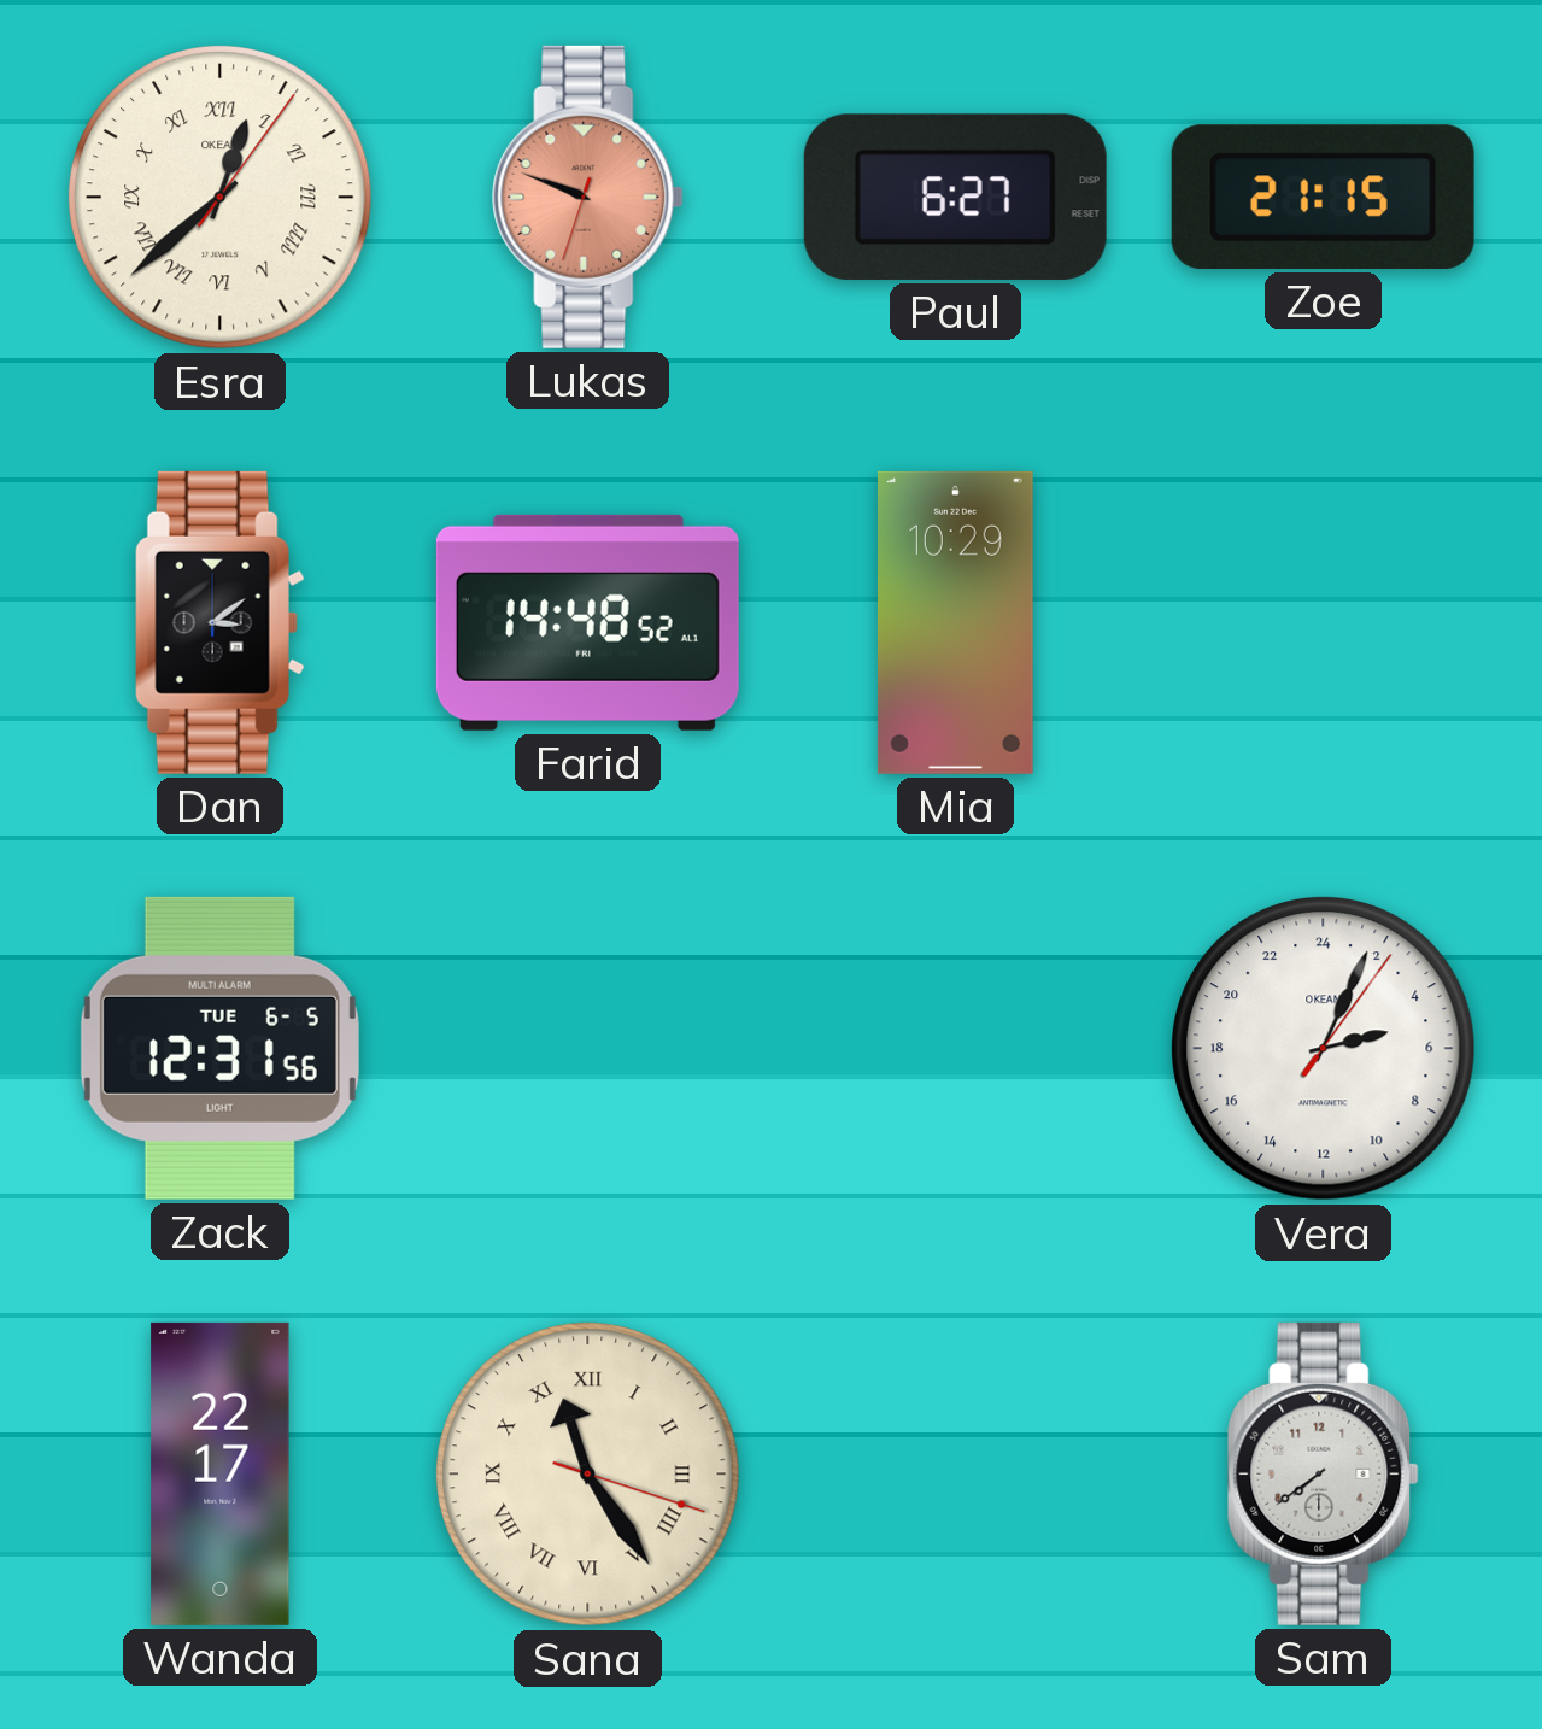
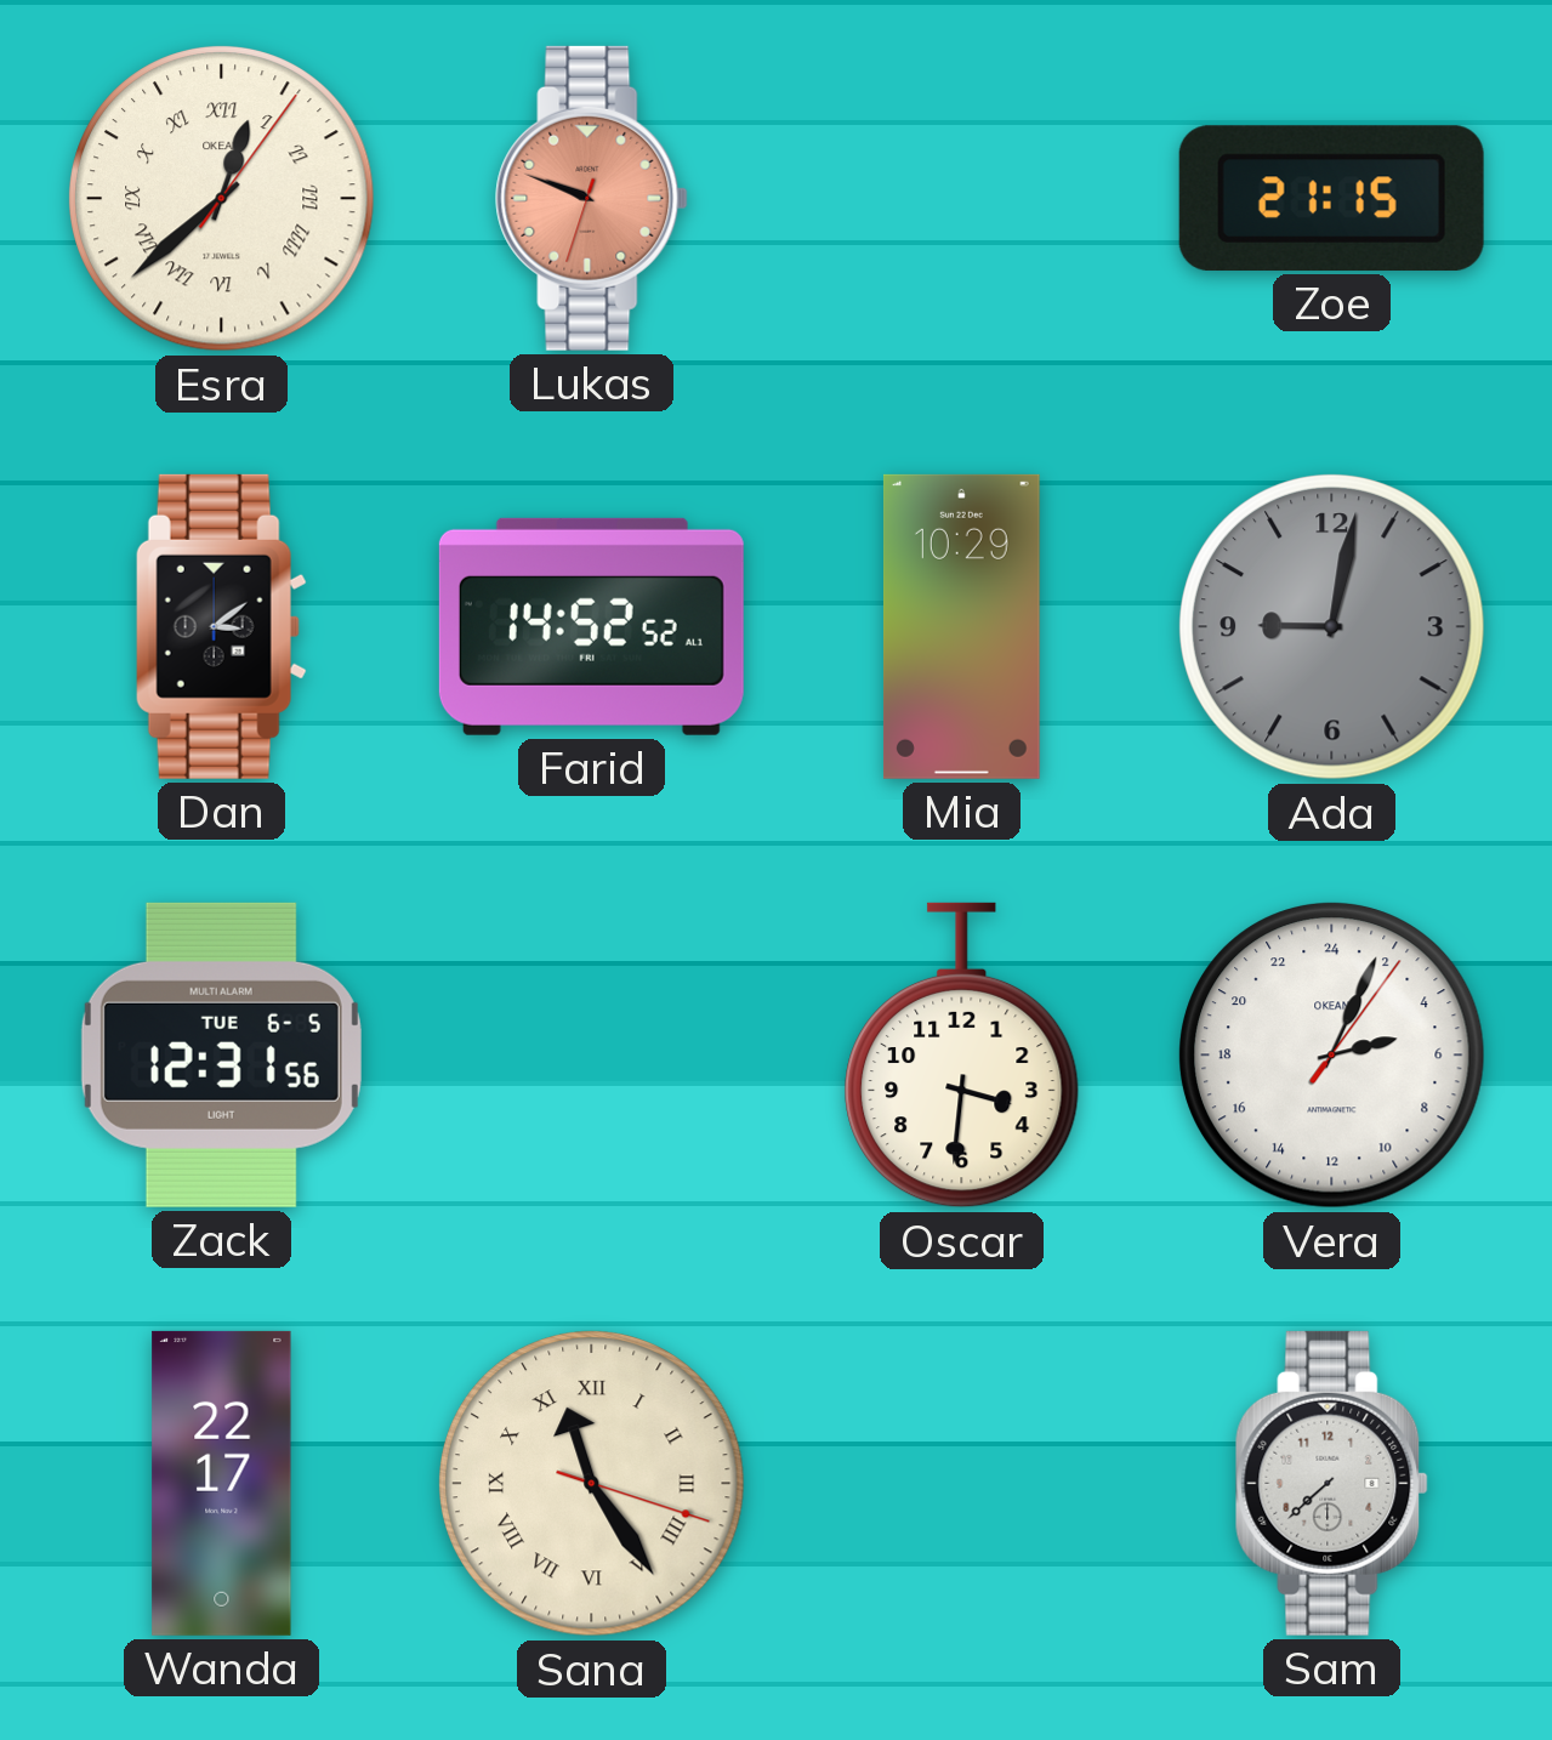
Paul: 6:27 -> none
Farid: 14:48 -> 14:52
Ada: none -> 9:02
Oscar: none -> 3:31
Sam: 7:39 -> 7:38
